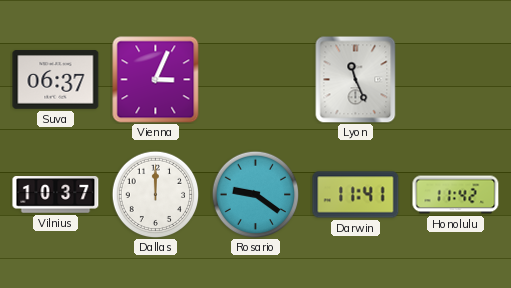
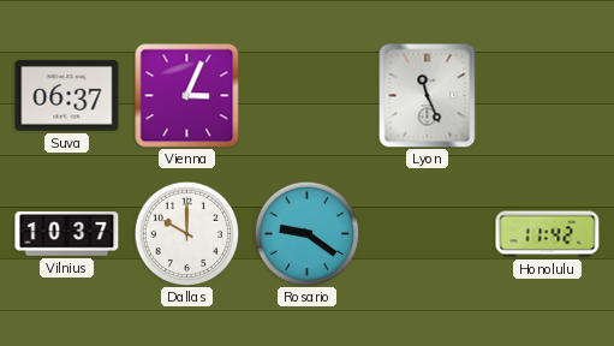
Dallas: 12:00 -> 10:00
Darwin: 11:41 -> none
